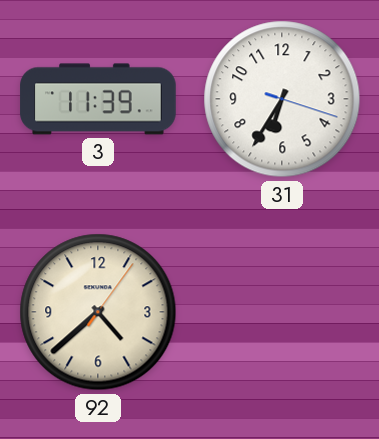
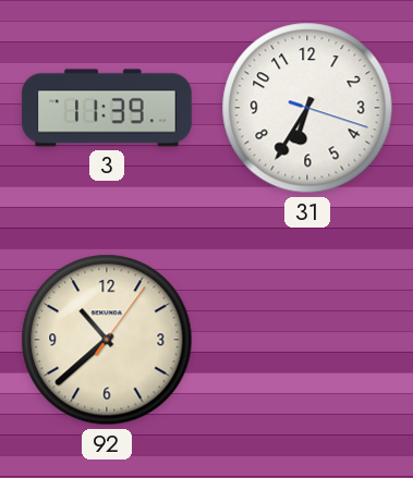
92: 4:38 -> 10:38
